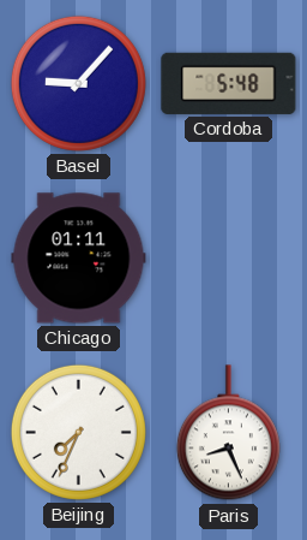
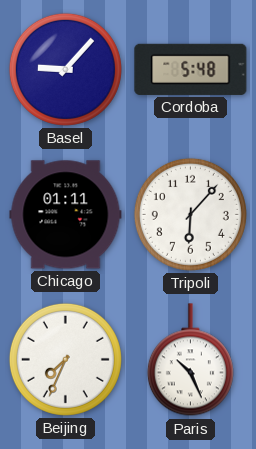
Tripoli: none -> 6:07
Paris: 8:26 -> 10:26
